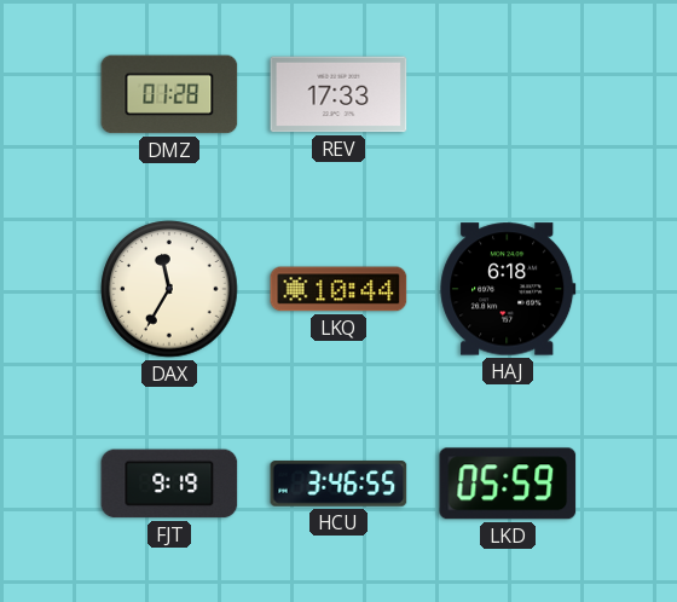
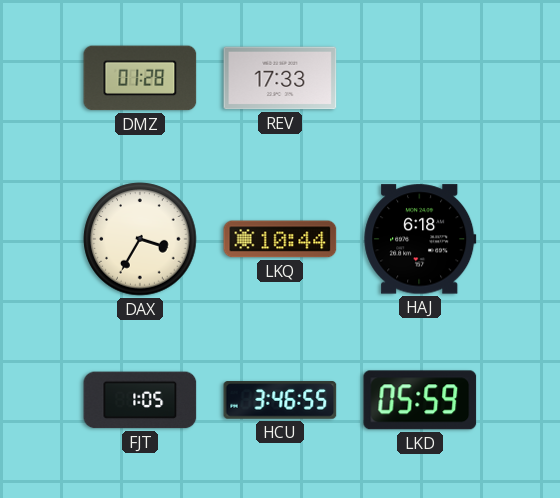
DAX: 11:35 -> 3:35
FJT: 9:19 -> 1:05
